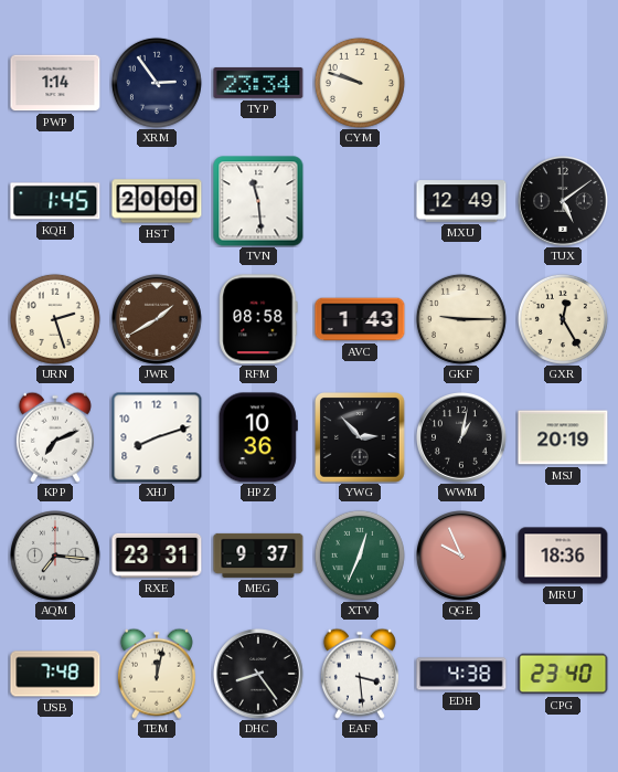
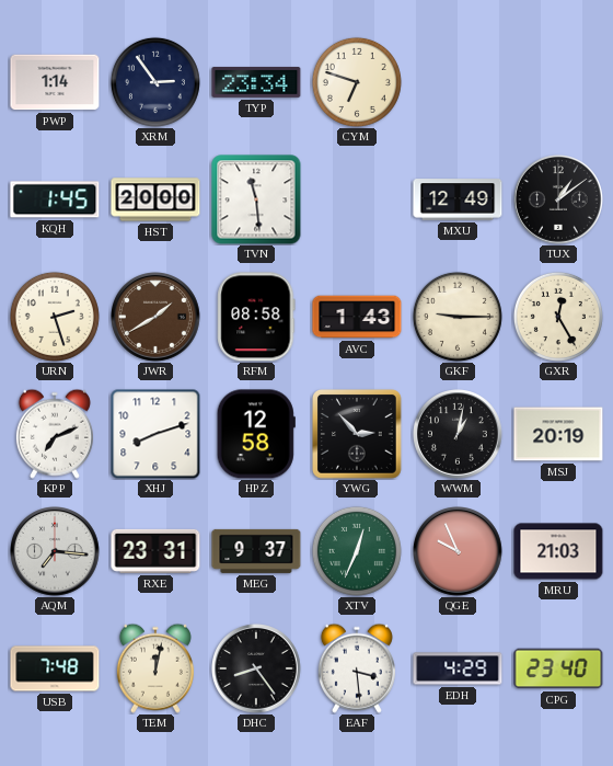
CYM: 9:48 -> 6:48
TUX: 5:09 -> 1:09
HPZ: 10:36 -> 12:58
MRU: 18:36 -> 21:03
EDH: 4:38 -> 4:29
